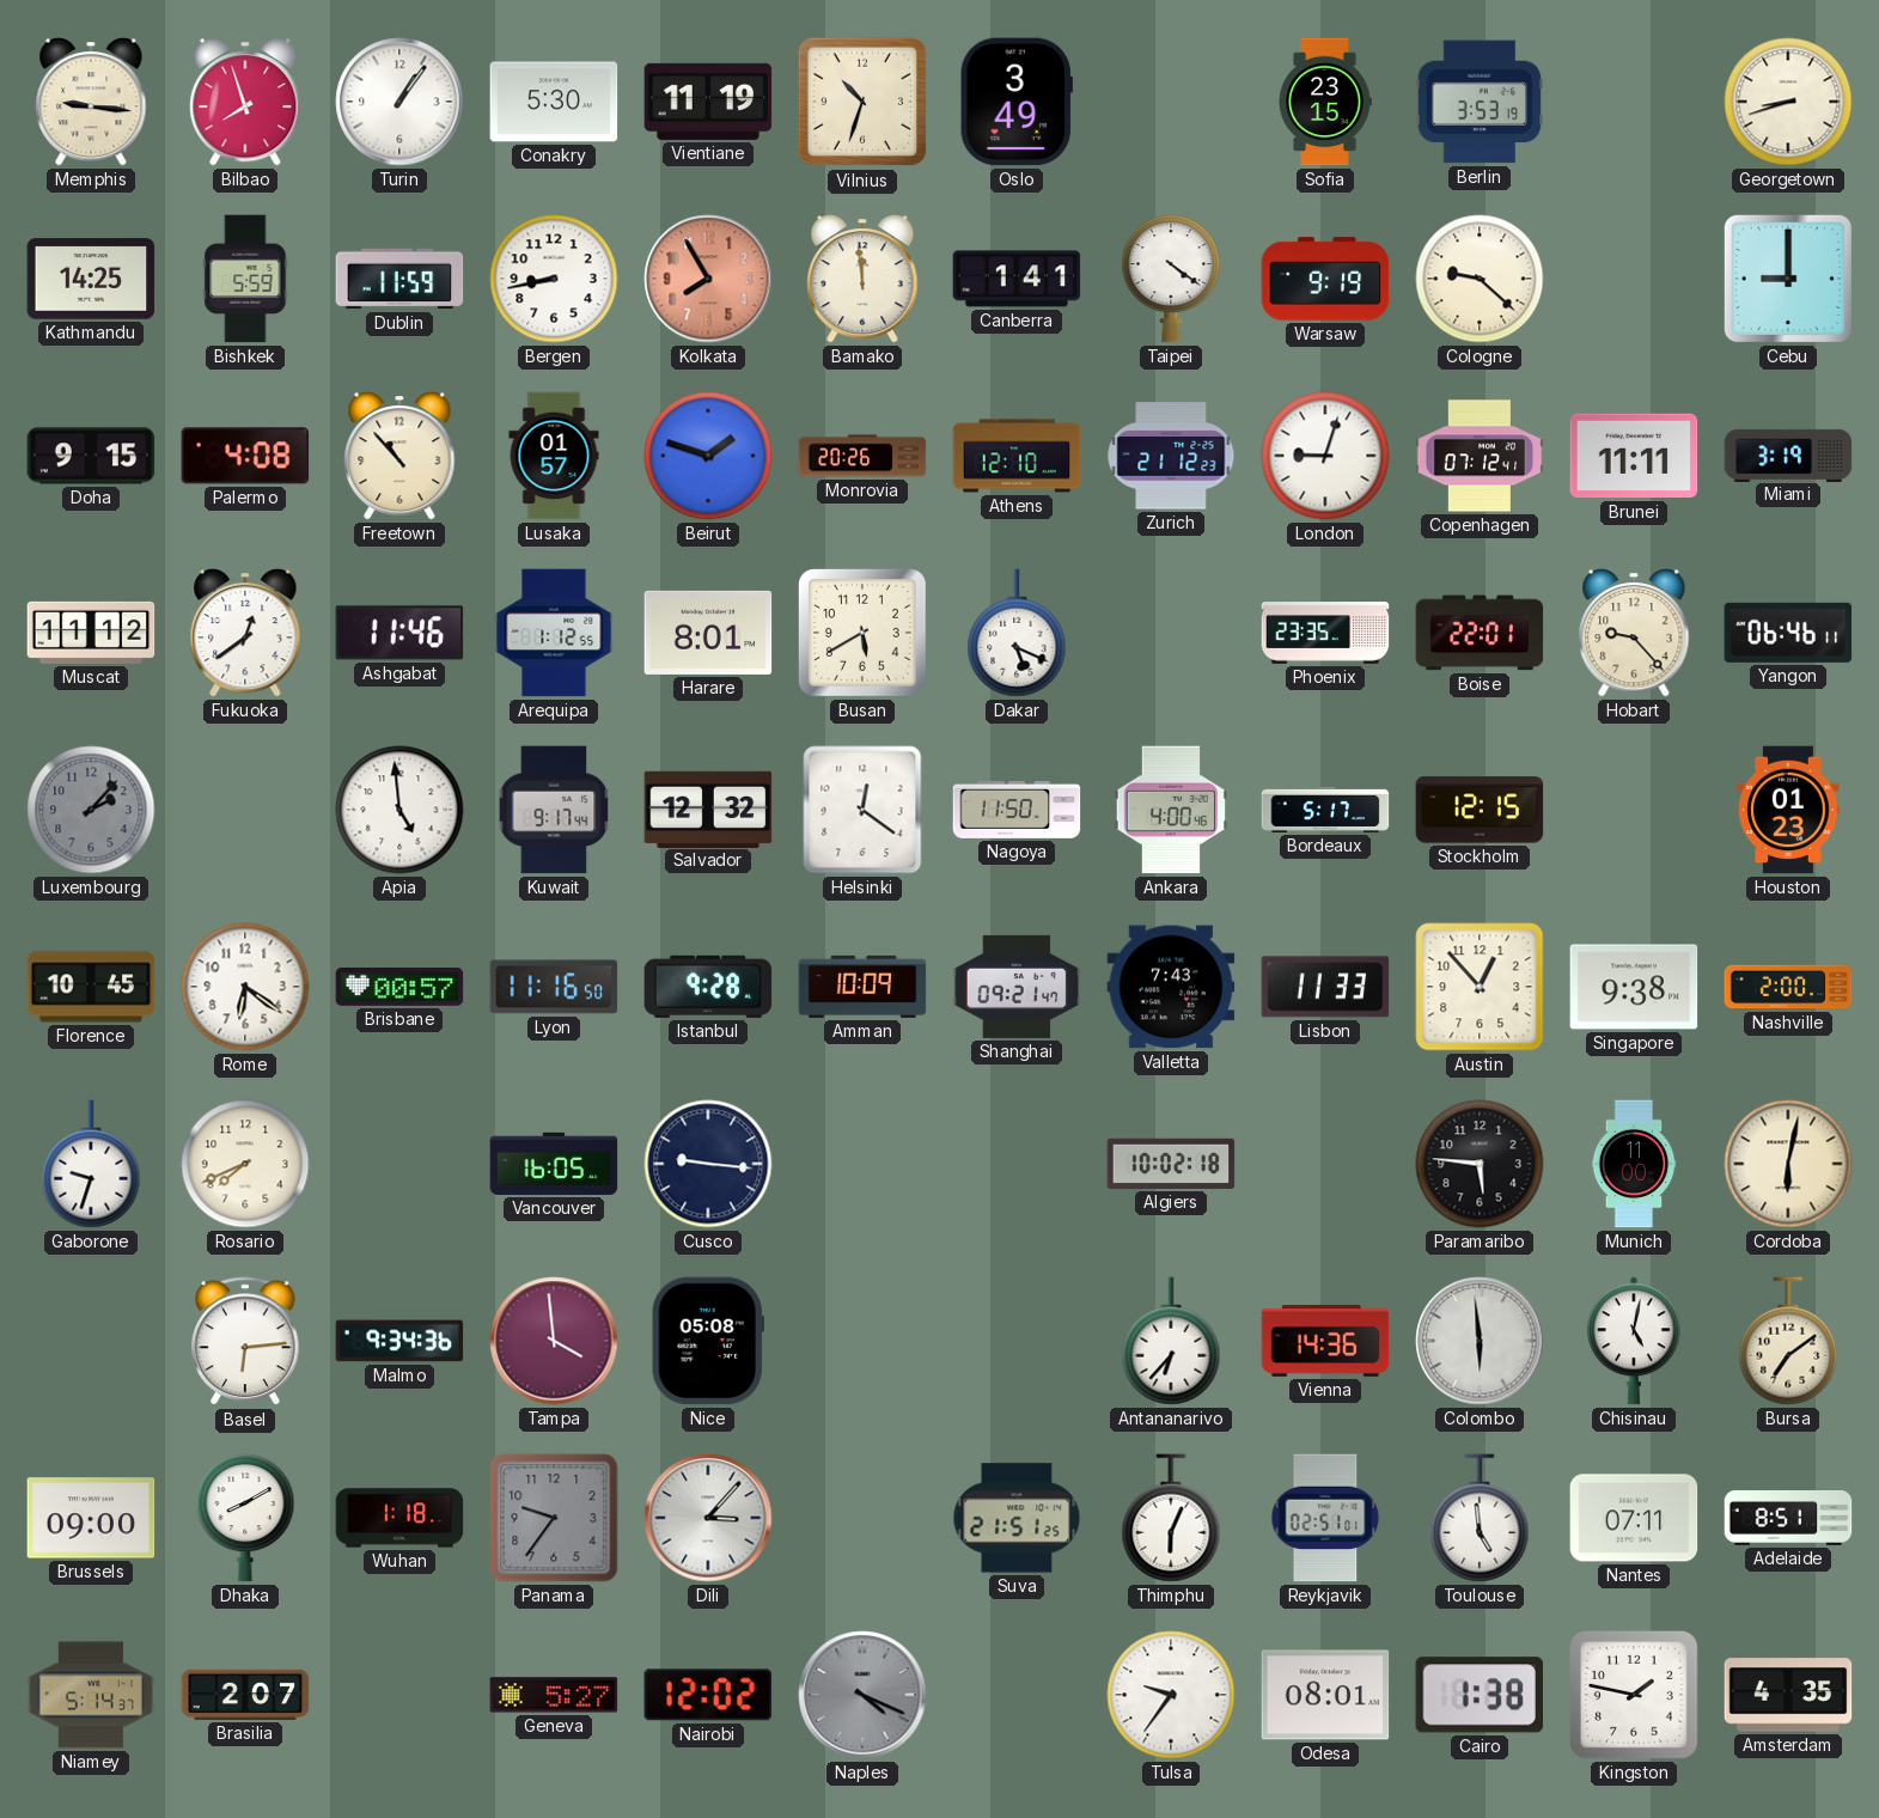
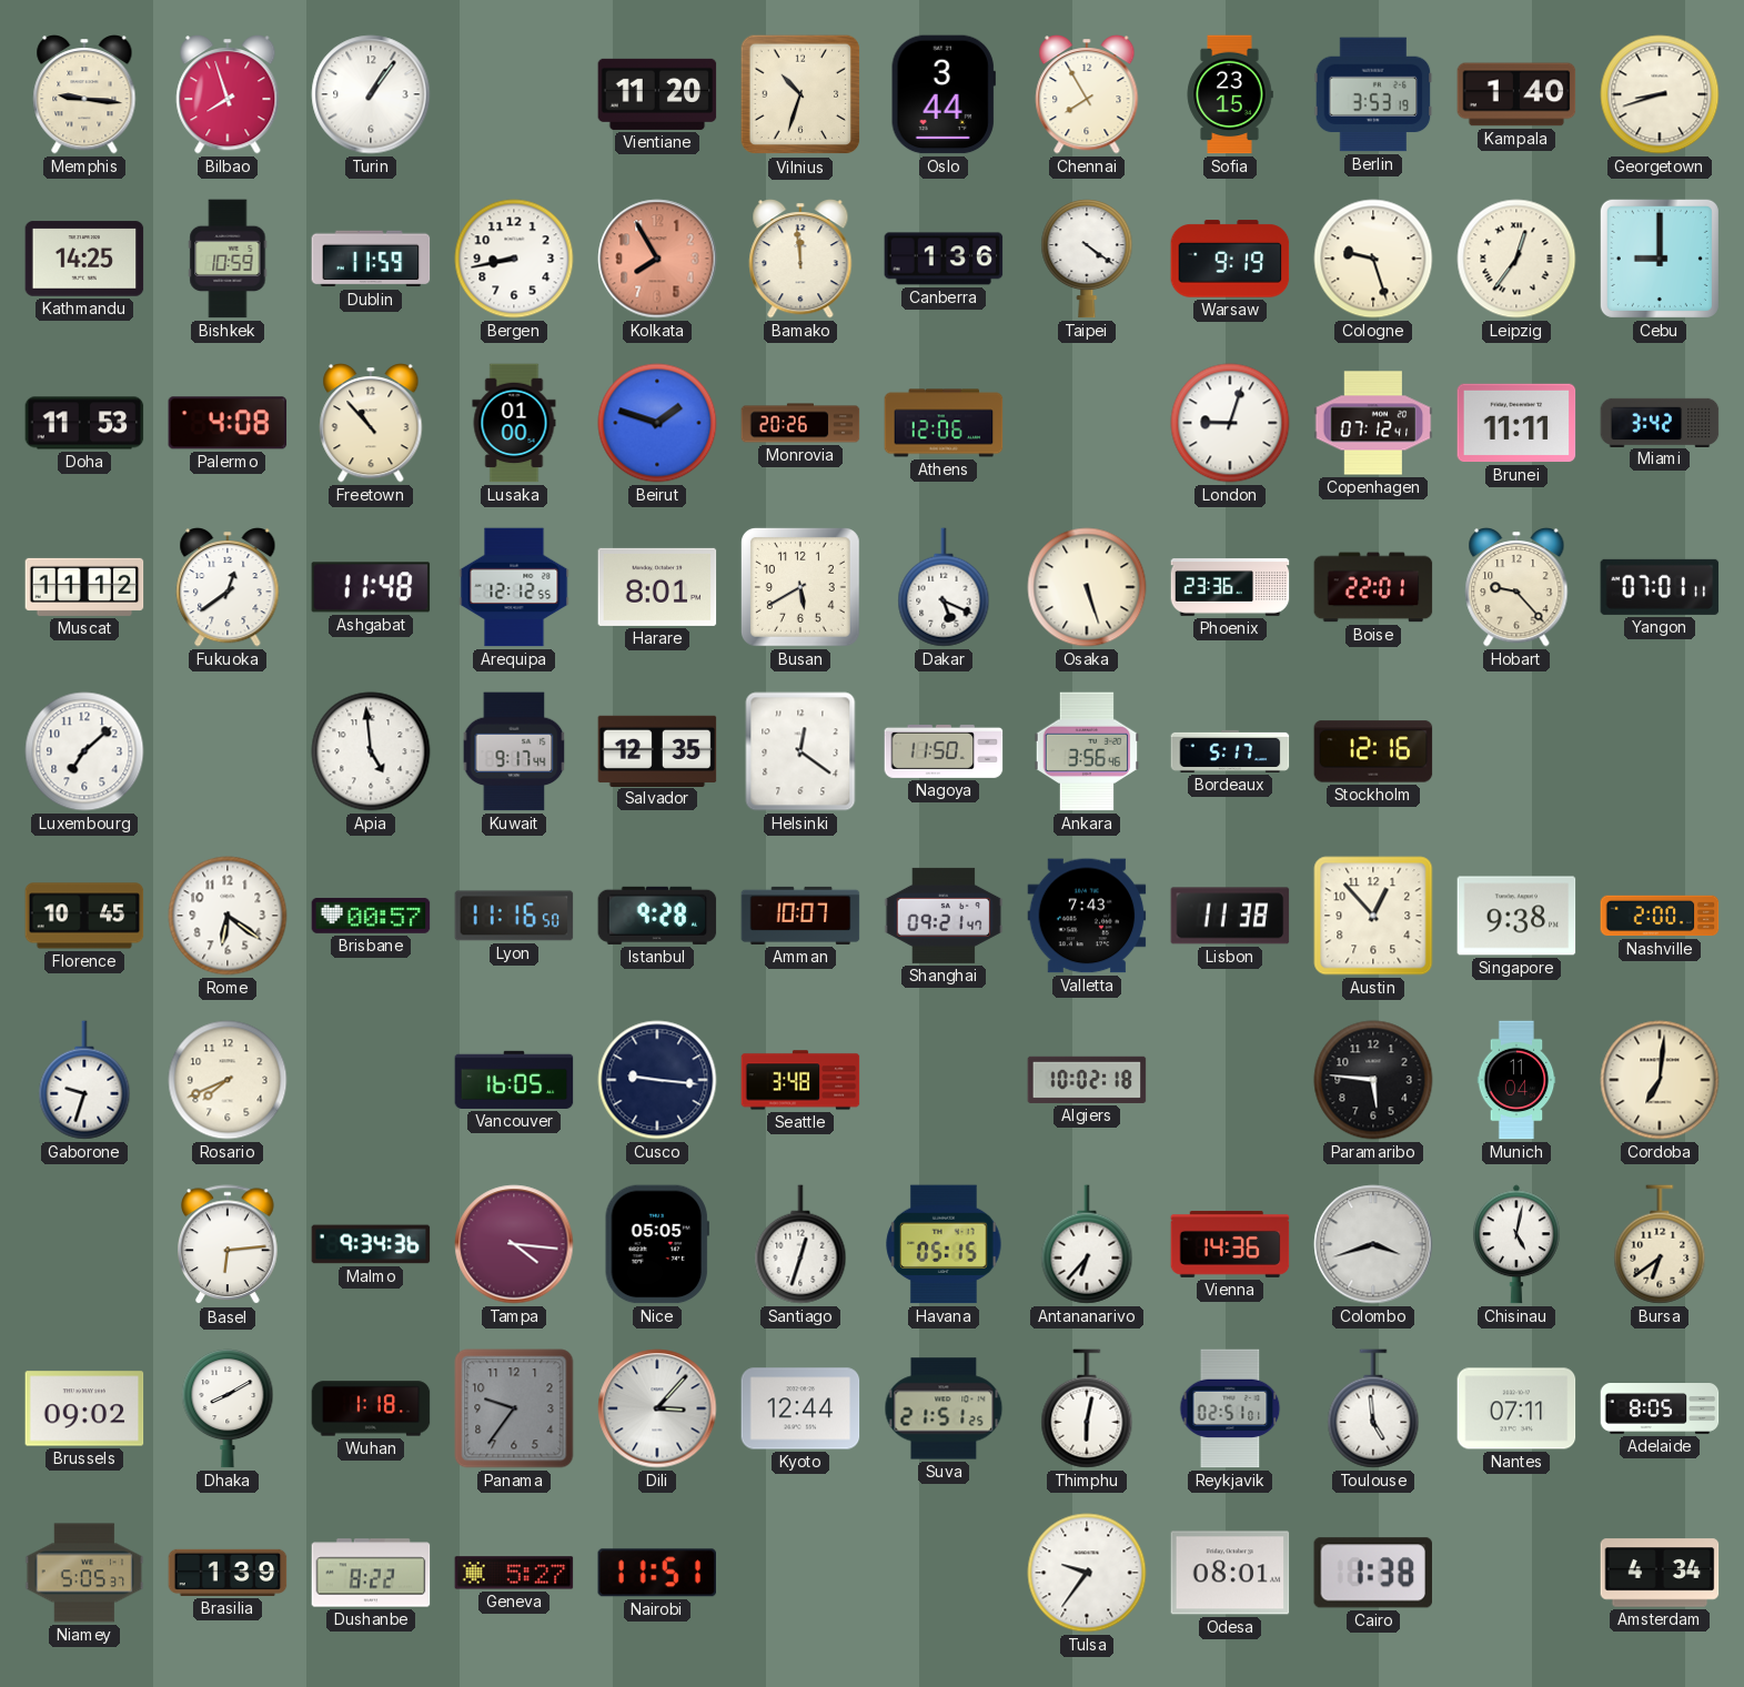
Conakry: 5:30 -> none
Vientiane: 11:19 -> 11:20
Oslo: 3:49 -> 3:44
Chennai: none -> 7:55
Kampala: none -> 1:40
Bishkek: 5:59 -> 10:59
Canberra: 1:41 -> 1:36
Cologne: 9:22 -> 9:27
Leipzig: none -> 12:36
Doha: 9:15 -> 11:53
Lusaka: 01:57 -> 01:00
Athens: 12:10 -> 12:06
Zurich: 21:12 -> none
Miami: 3:19 -> 3:42
Ashgabat: 11:46 -> 11:48
Arequipa: 1:12 -> 12:12
Osaka: none -> 5:27
Phoenix: 23:35 -> 23:36
Yangon: 06:46 -> 07:01
Luxembourg: 2:07 -> 7:08
Luxembourg dial: grey -> white
Salvador: 12:32 -> 12:35
Ankara: 4:00 -> 3:56
Stockholm: 12:15 -> 12:16
Houston: 01:23 -> none
Amman: 10:09 -> 10:07
Lisbon: 11:33 -> 11:38
Seattle: none -> 3:48
Munich: 11:00 -> 11:04
Cordoba: 6:02 -> 7:01
Tampa: 3:59 -> 4:16
Nice: 05:08 -> 05:05
Santiago: none -> 12:33
Havana: none -> 05:15
Colombo: 5:59 -> 3:42
Bursa: 7:09 -> 6:39
Brussels: 09:00 -> 09:02
Kyoto: none -> 12:44
Thimphu: 6:04 -> 6:02
Adelaide: 8:51 -> 8:05
Niamey: 5:14 -> 5:05
Brasilia: 2:07 -> 1:39
Dushanbe: none -> 8:22
Nairobi: 12:02 -> 11:51
Naples: 4:19 -> none
Kingston: 1:47 -> none
Amsterdam: 4:35 -> 4:34
